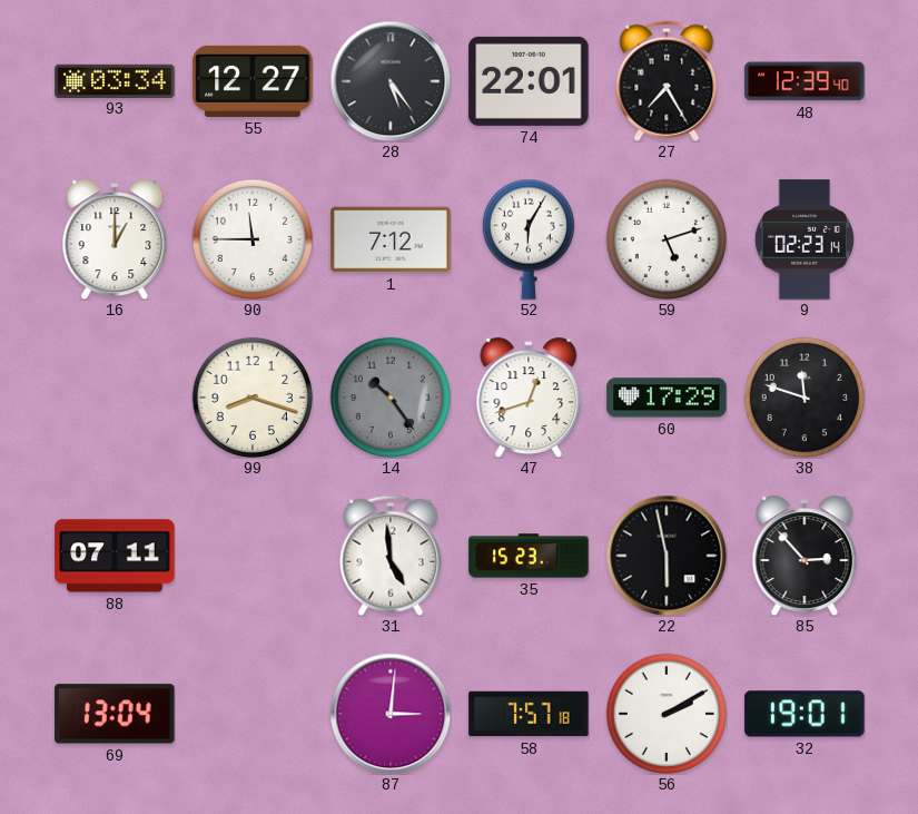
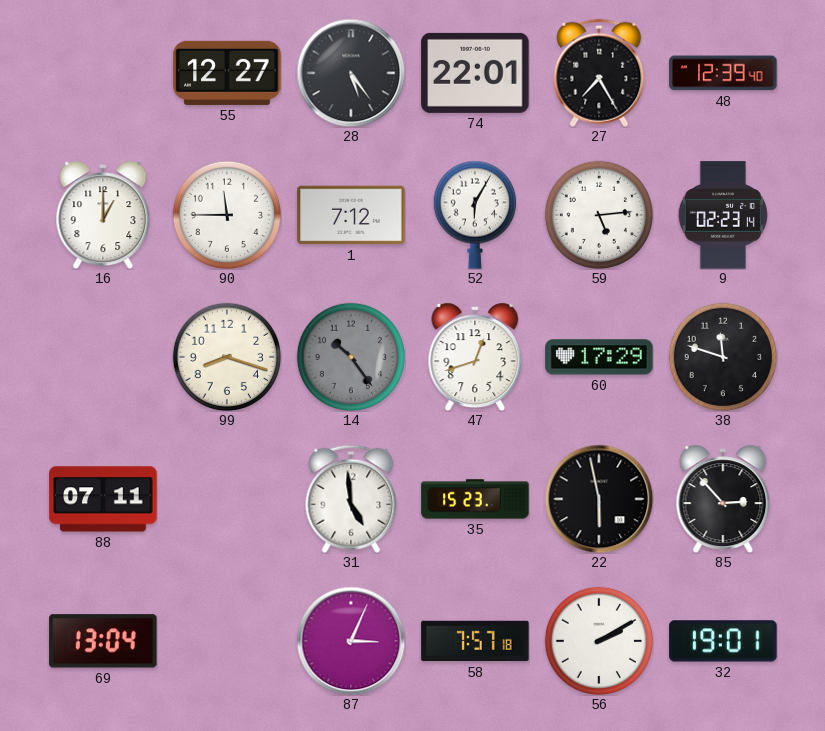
93: 03:34 -> none
59: 5:12 -> 5:14
87: 3:01 -> 3:04
